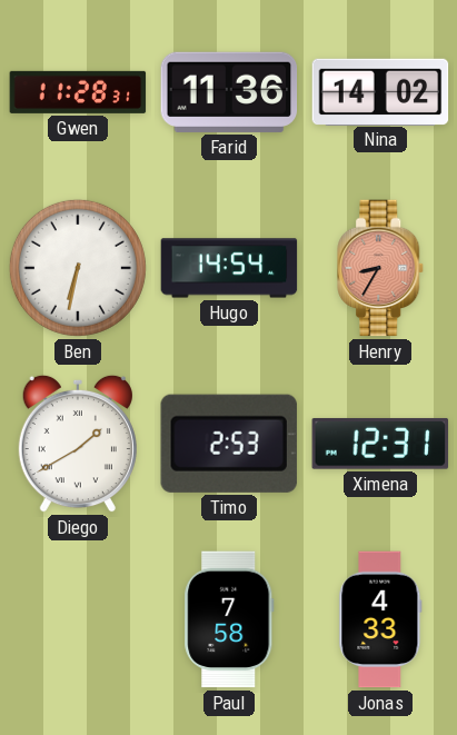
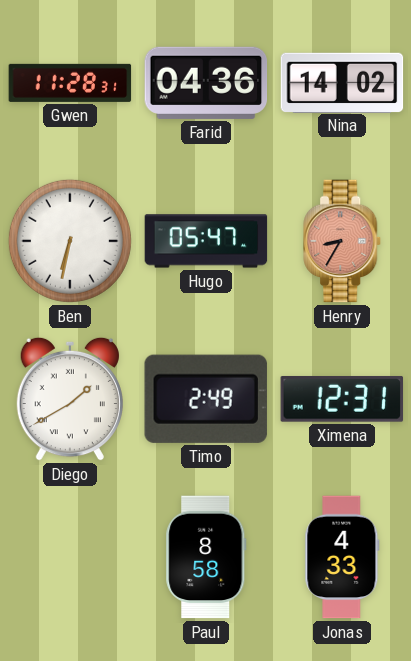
Farid: 11:36 -> 04:36
Hugo: 14:54 -> 05:47
Timo: 2:53 -> 2:49
Paul: 7:58 -> 8:58
